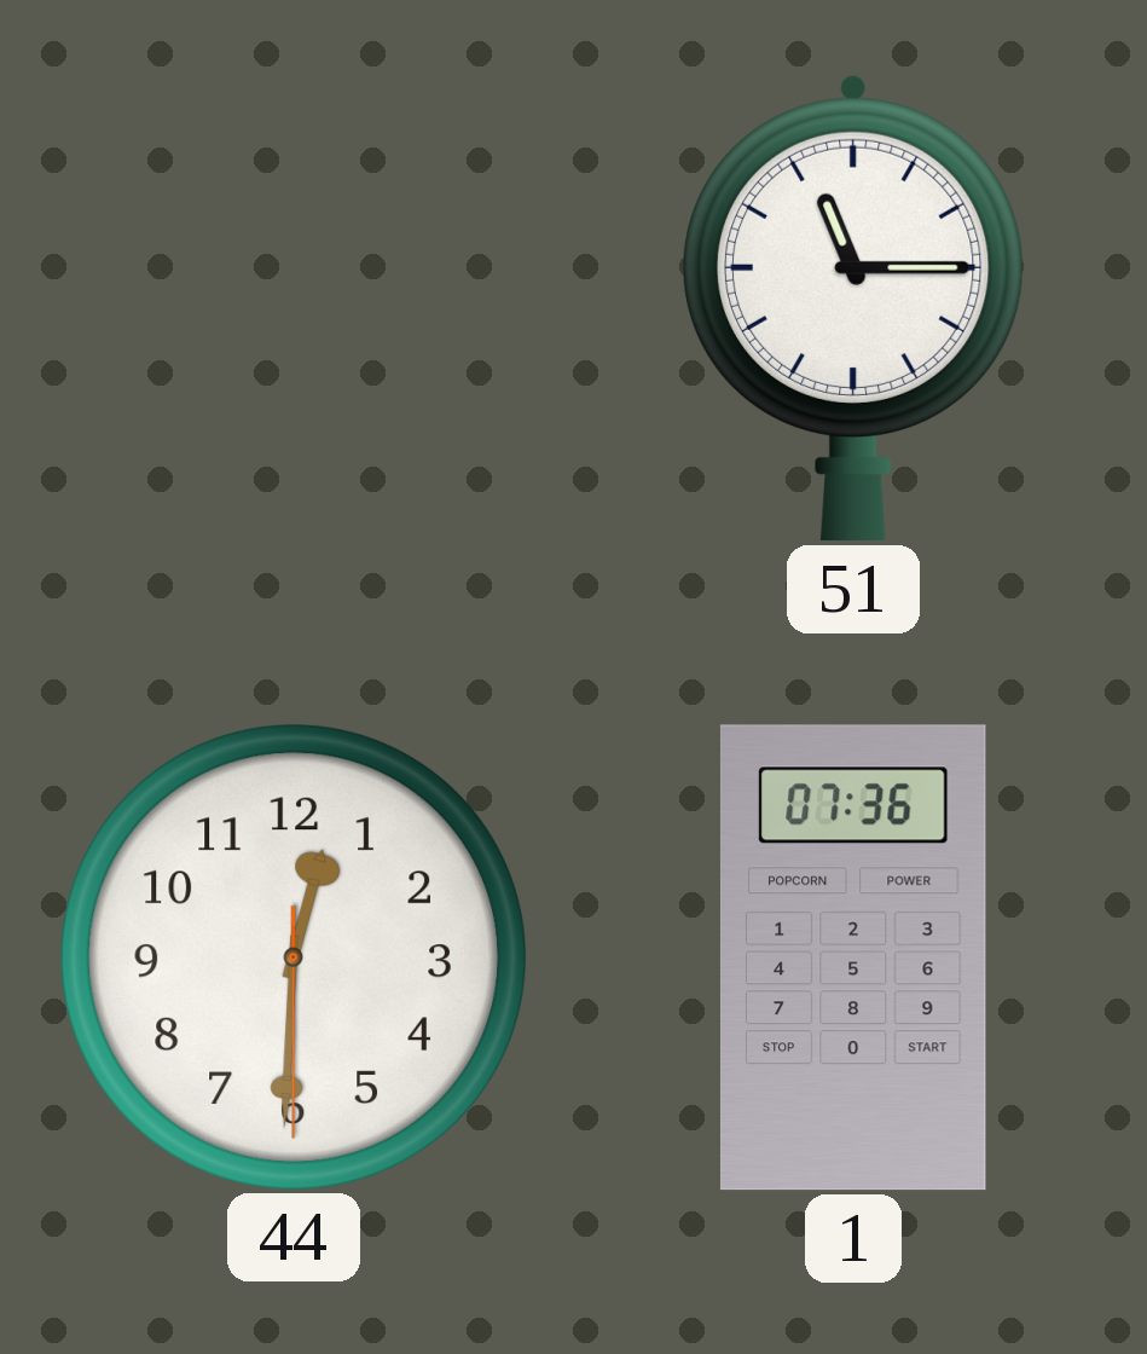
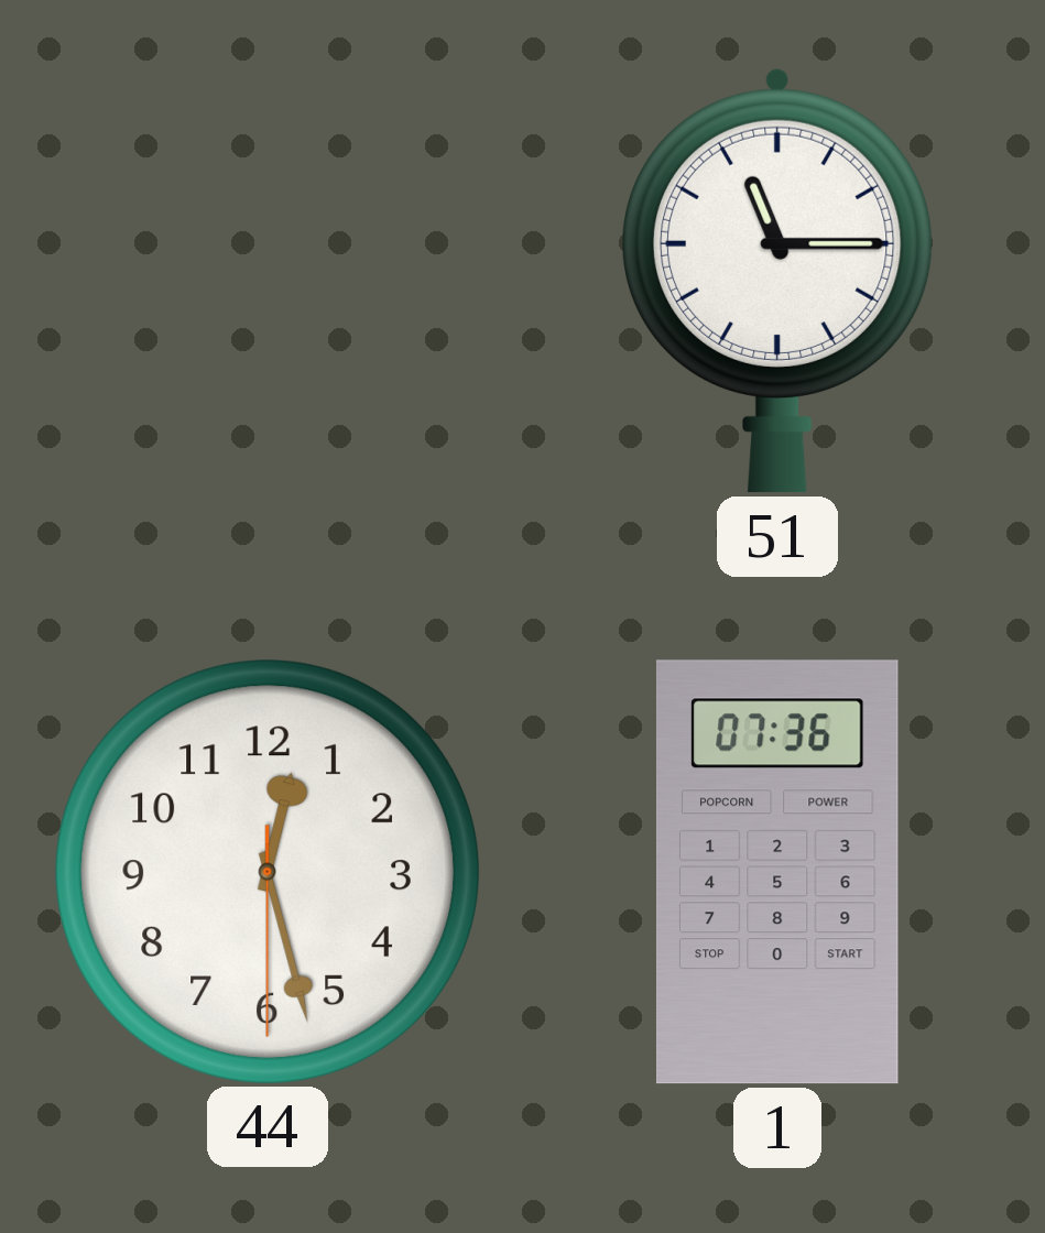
44: 12:30 -> 12:27
